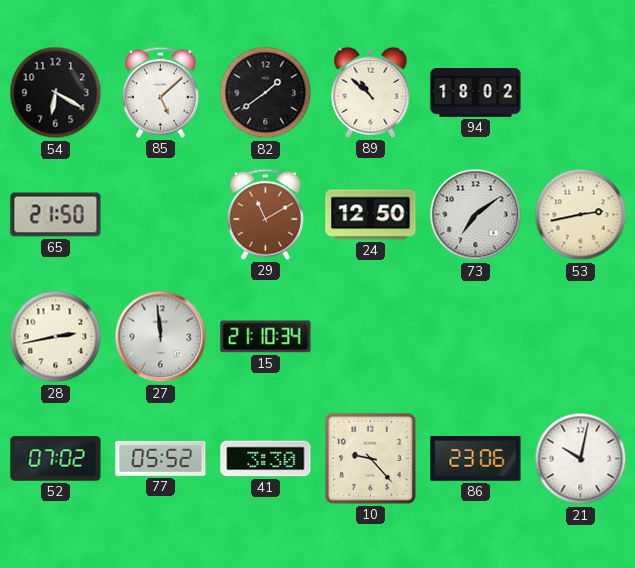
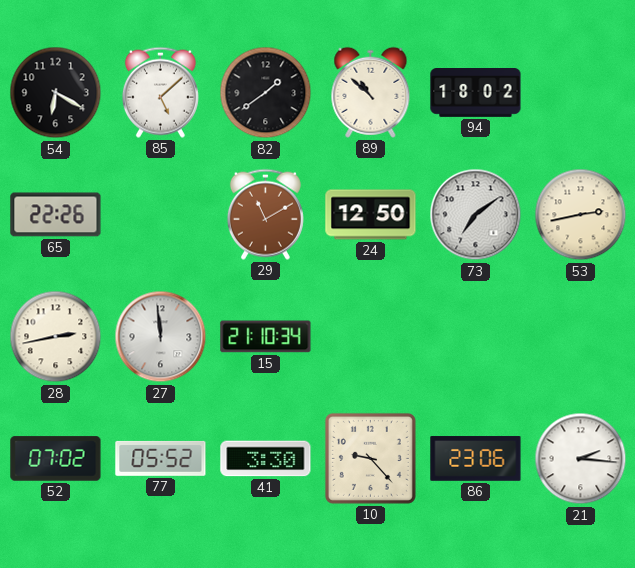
65: 21:50 -> 22:26
21: 10:02 -> 2:16
